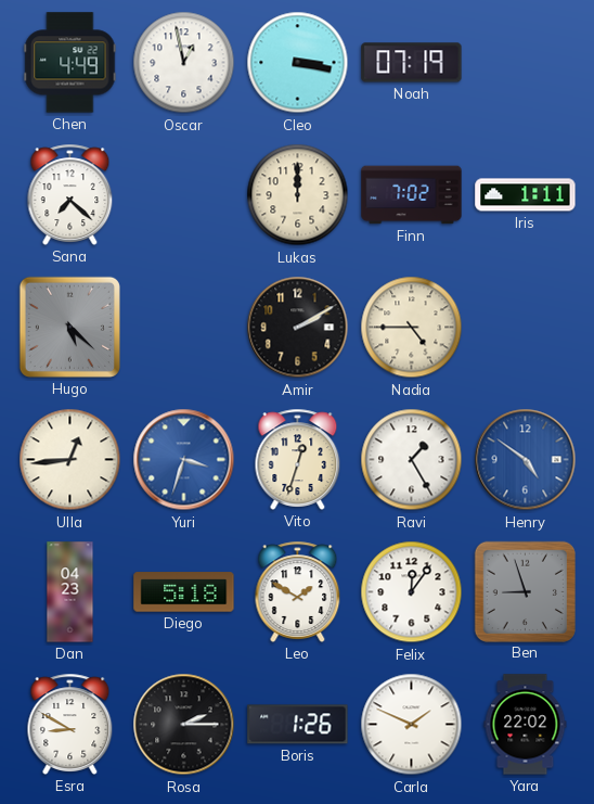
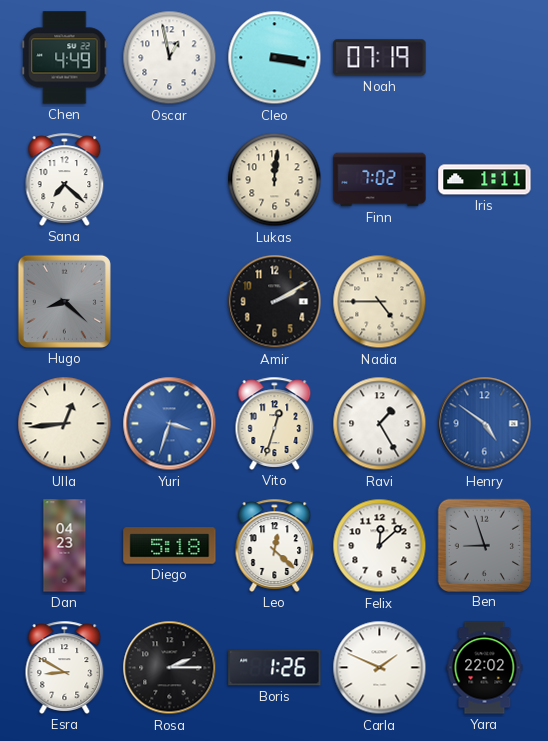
Lukas: 12:00 -> 12:01
Hugo: 5:22 -> 8:22
Leo: 1:50 -> 12:22
Felix: 12:06 -> 12:08
